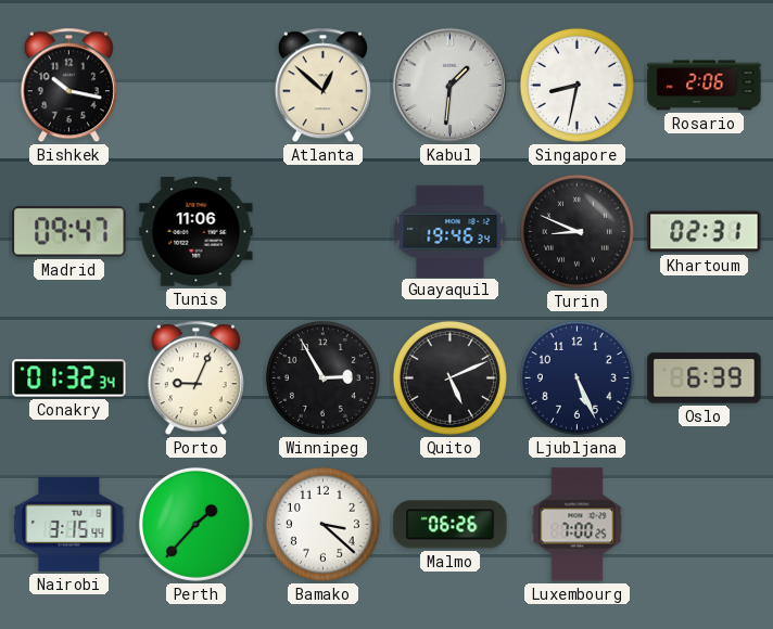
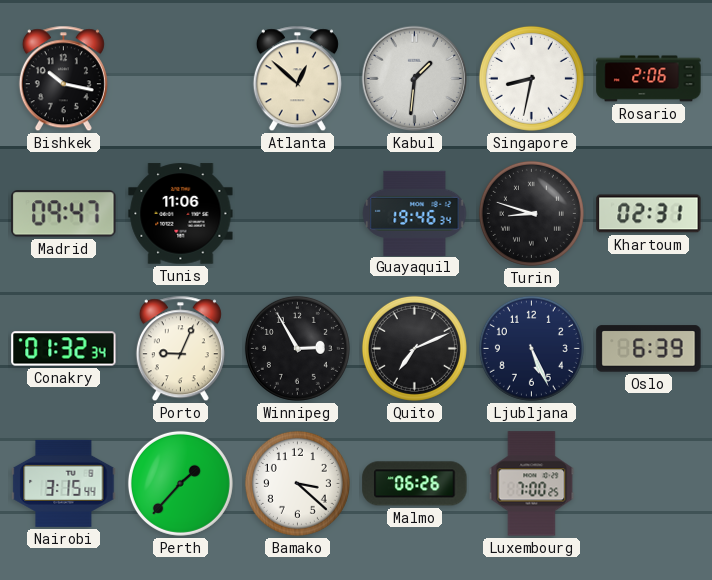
Turin: 8:49 -> 8:48
Quito: 5:11 -> 7:11
